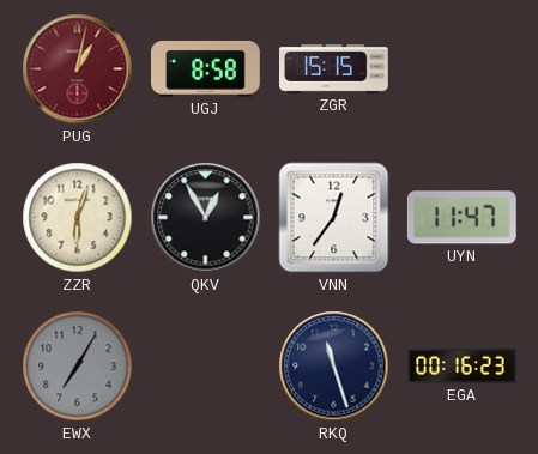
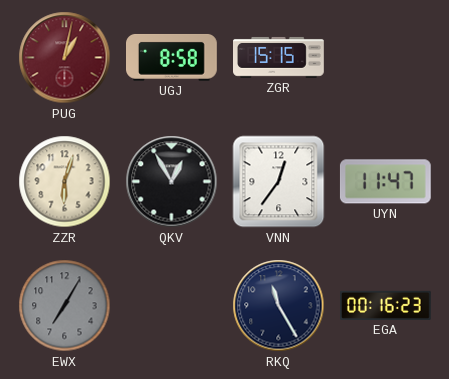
RKQ: 11:27 -> 11:25
